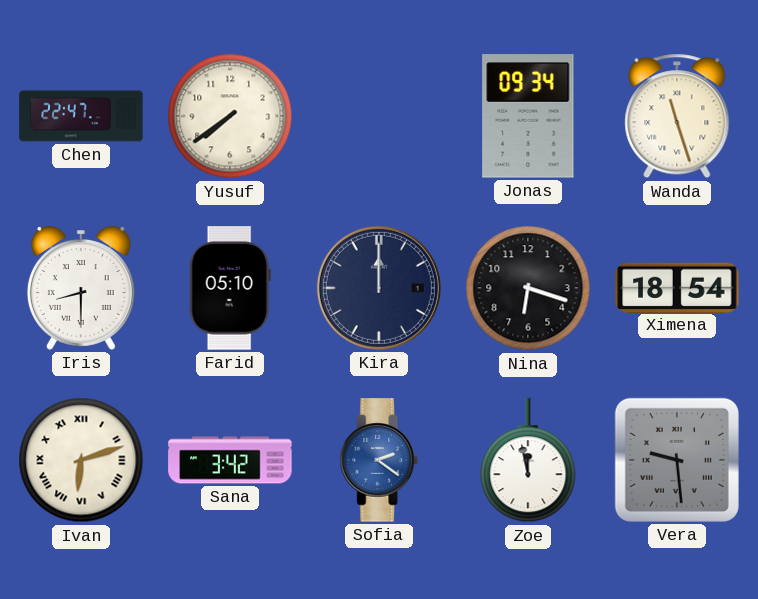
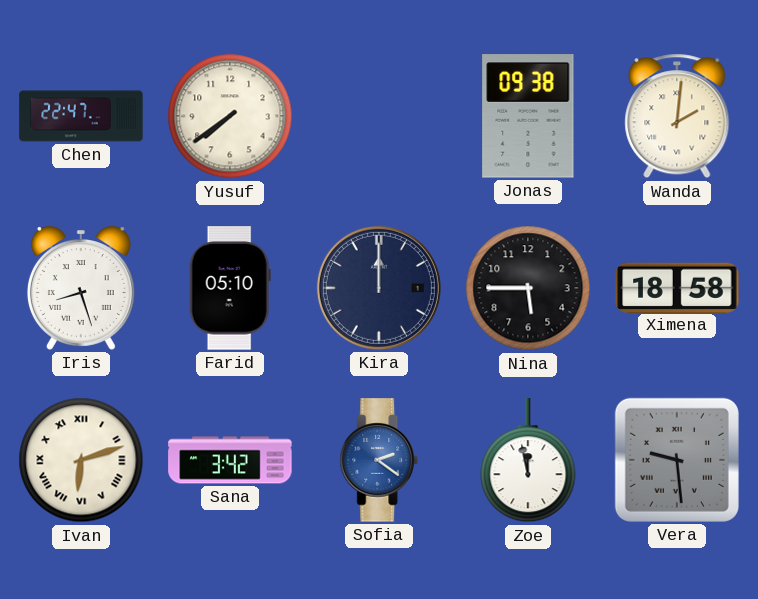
Jonas: 09:34 -> 09:38
Wanda: 11:27 -> 2:01
Iris: 8:30 -> 8:27
Nina: 6:18 -> 5:45
Ximena: 18:54 -> 18:58
